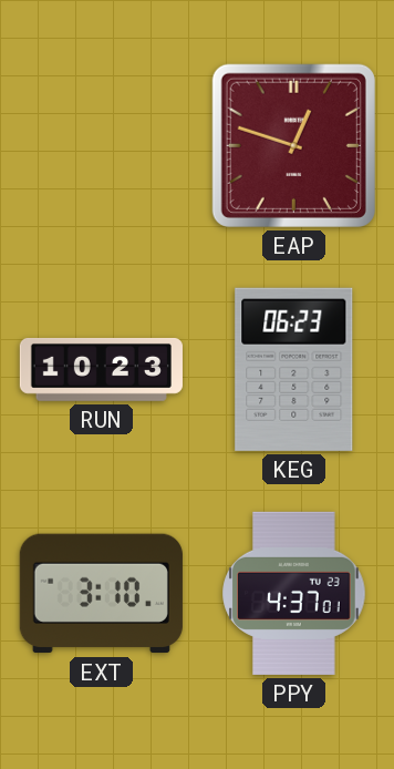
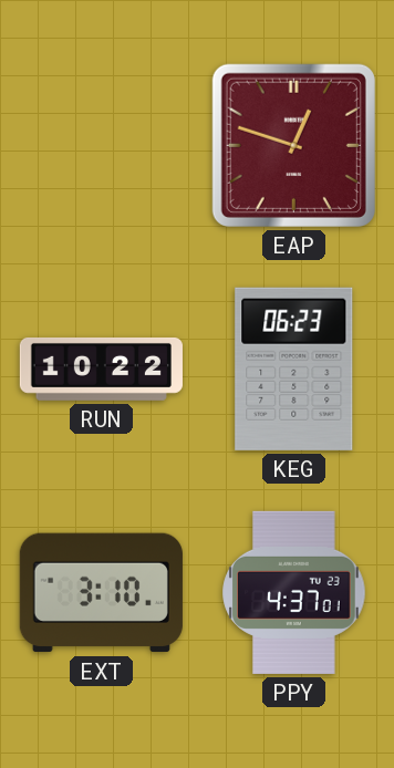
RUN: 10:23 -> 10:22
